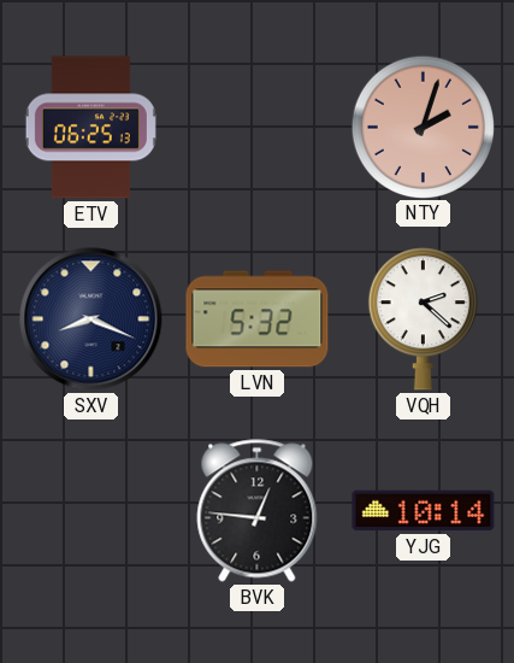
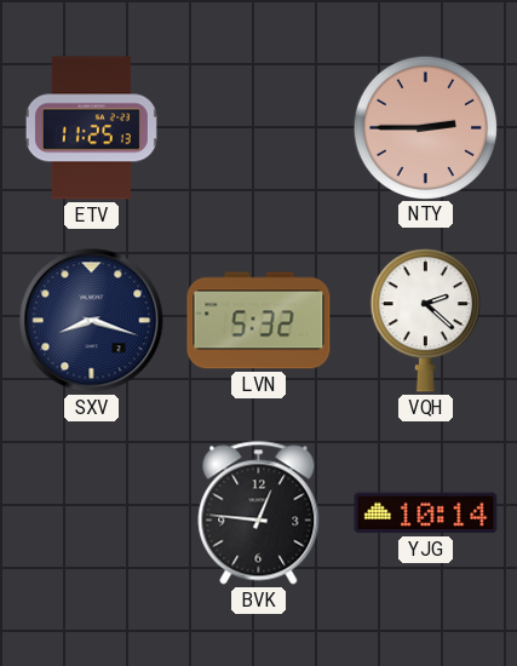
ETV: 06:25 -> 11:25
NTY: 2:03 -> 2:45
SXV: 8:19 -> 8:18
